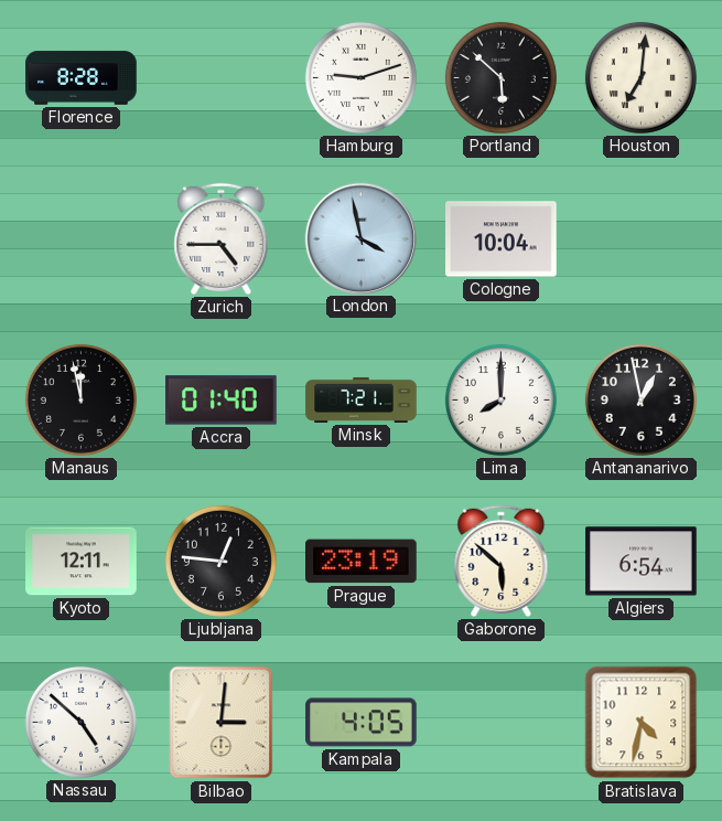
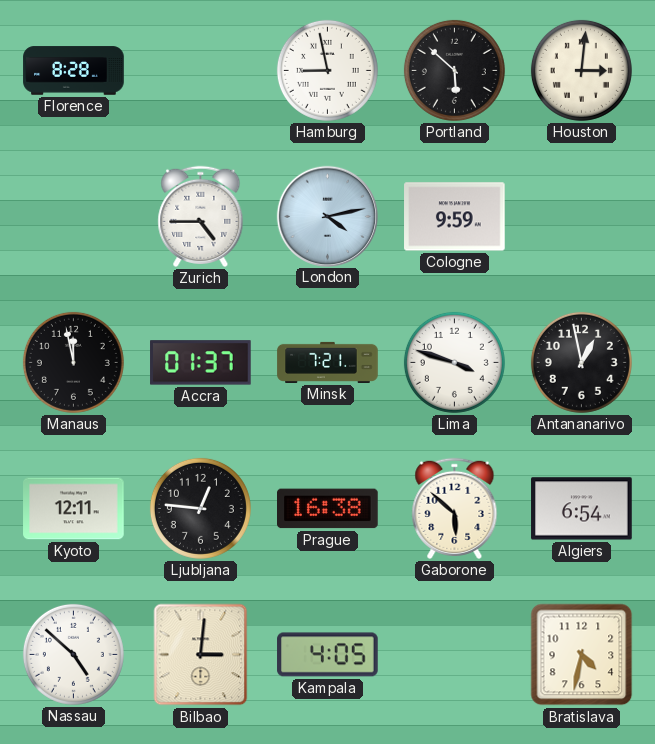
Hamburg: 9:12 -> 8:58
Houston: 7:01 -> 3:01
London: 3:58 -> 4:13
Cologne: 10:04 -> 9:59
Accra: 01:40 -> 01:37
Lima: 8:00 -> 3:48
Prague: 23:19 -> 16:38
